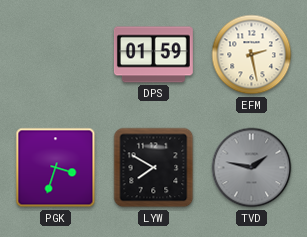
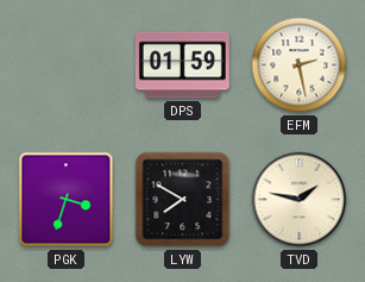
TVD dial: grey -> cream
